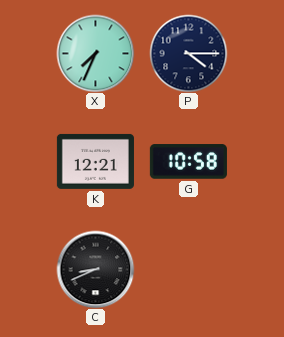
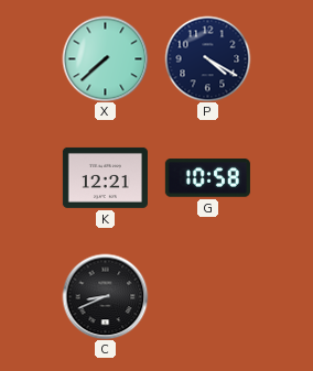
X: 7:34 -> 7:38
P: 4:15 -> 4:20
